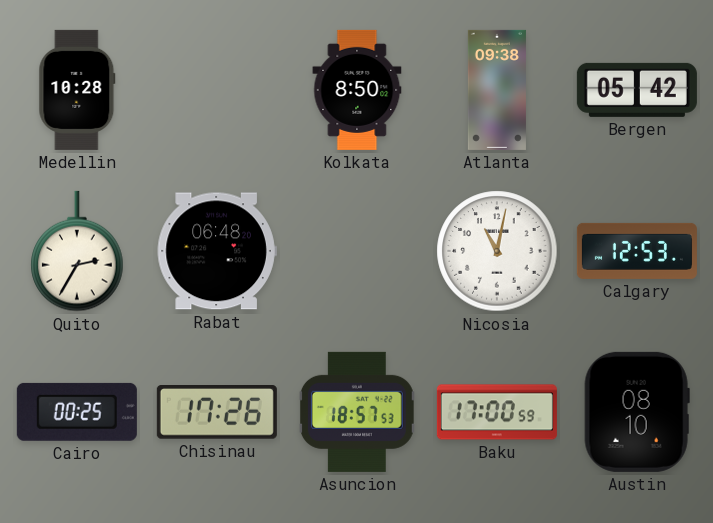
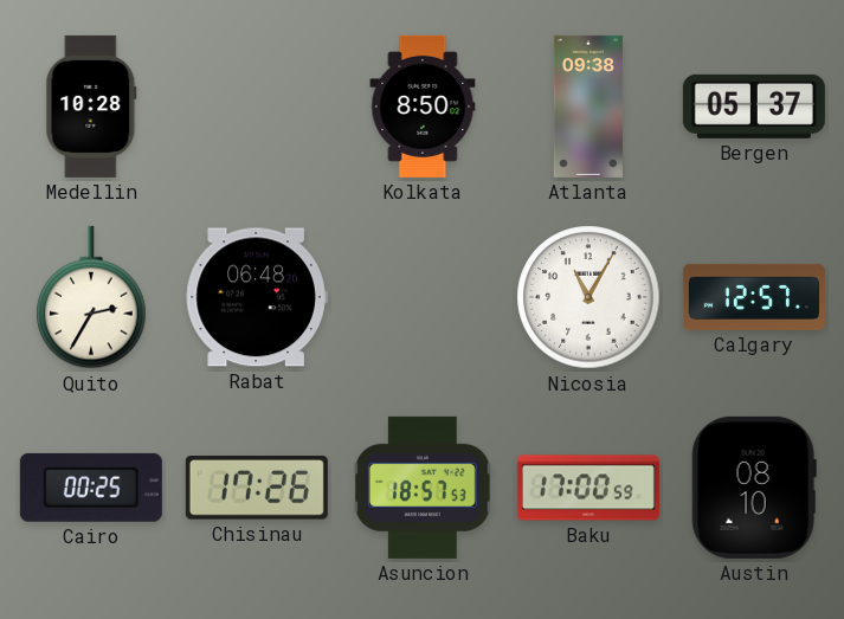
Bergen: 05:42 -> 05:37
Nicosia: 11:02 -> 11:05
Calgary: 12:53 -> 12:57
